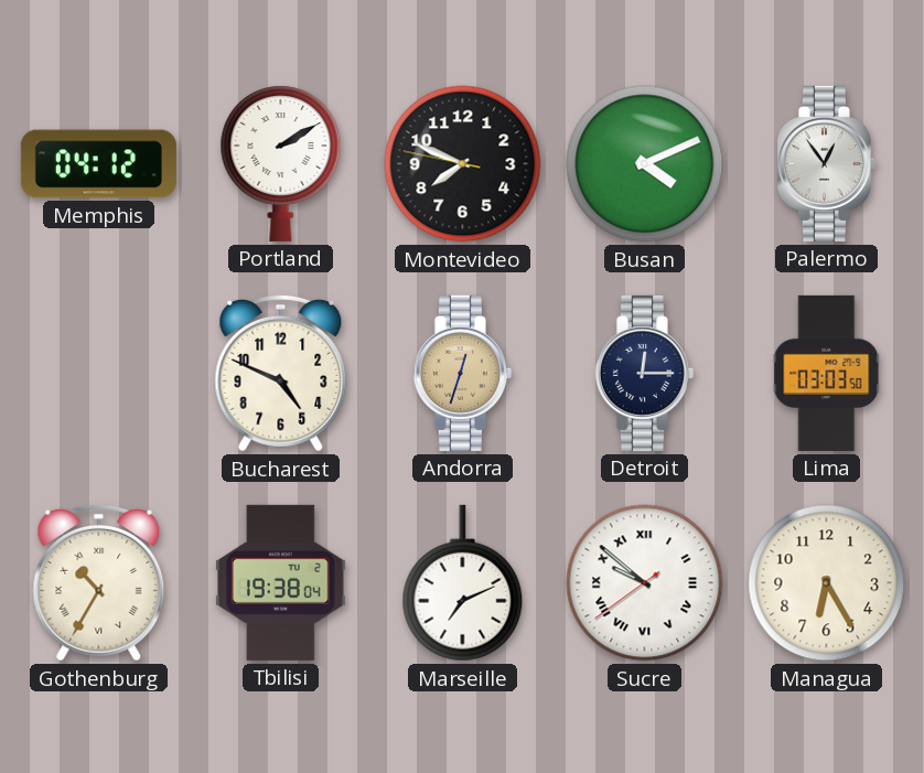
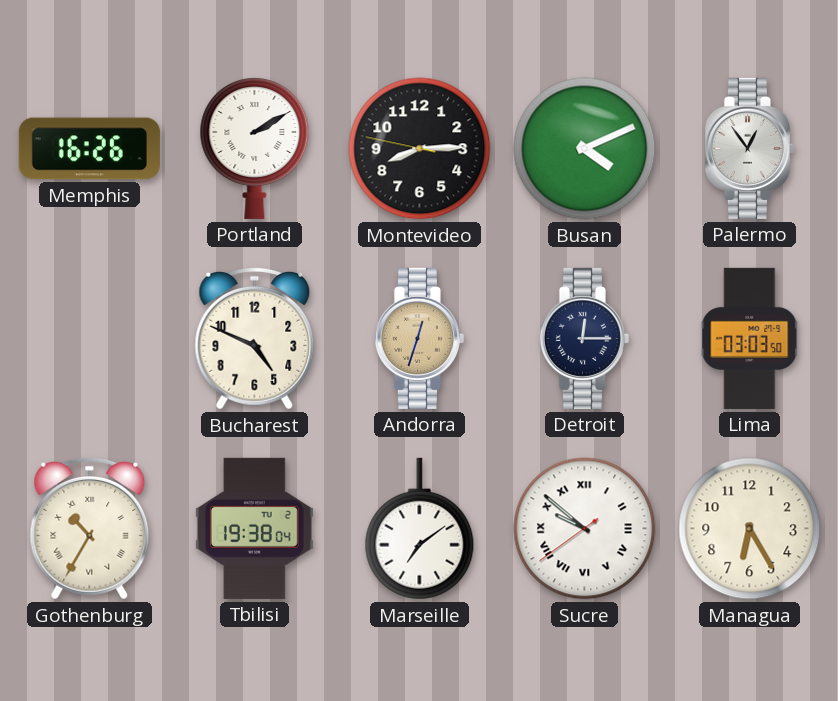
Memphis: 04:12 -> 16:26
Montevideo: 7:48 -> 8:14
Marseille: 7:11 -> 7:09
